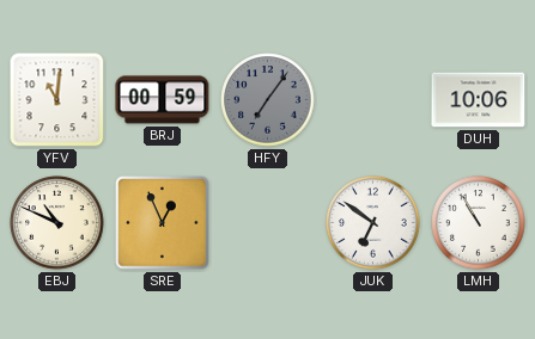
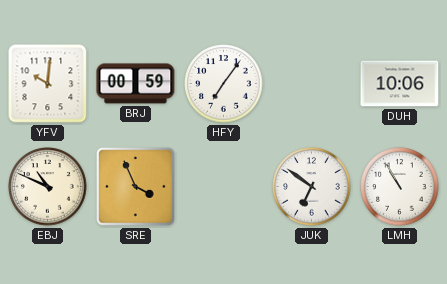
YFV: 11:01 -> 10:01
HFY dial: grey -> white
SRE: 12:56 -> 3:56
